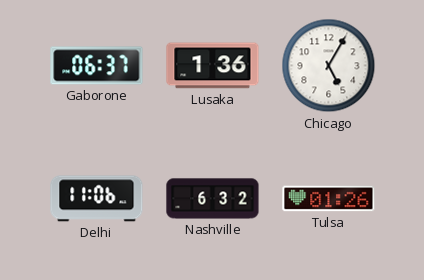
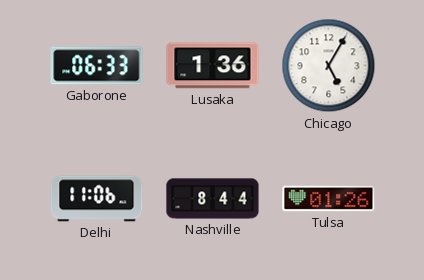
Gaborone: 06:37 -> 06:33
Nashville: 6:32 -> 8:44
